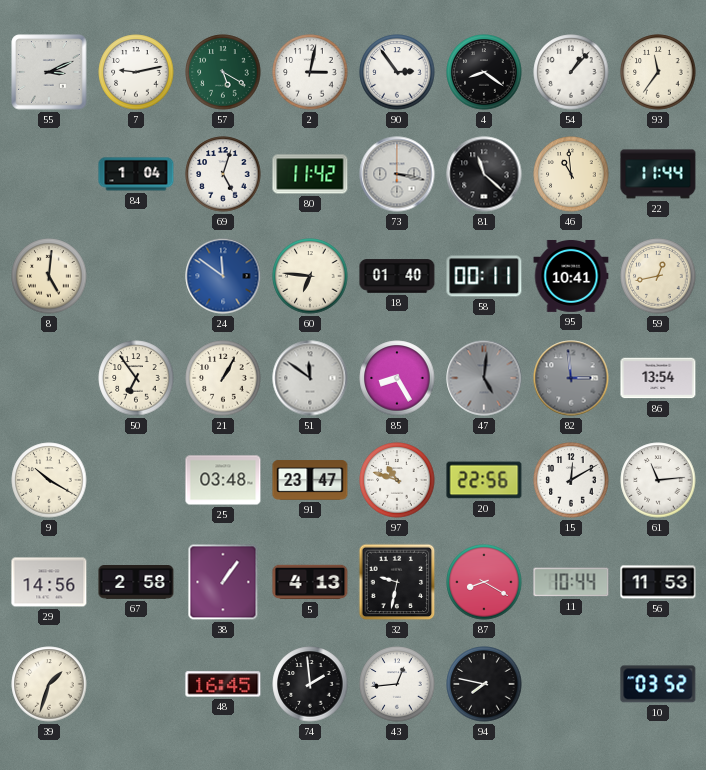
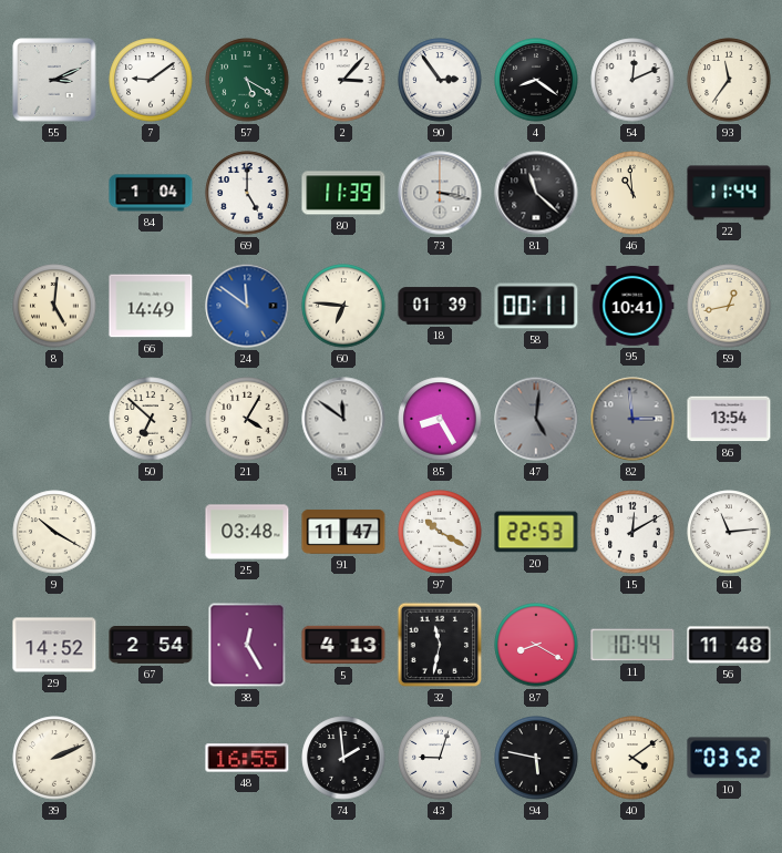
7: 9:13 -> 9:09
2: 3:02 -> 3:07
54: 1:07 -> 12:11
69: 5:03 -> 5:00
80: 11:42 -> 11:39
66: none -> 14:49
18: 01:40 -> 01:39
50: 6:54 -> 6:52
21: 1:05 -> 4:05
91: 23:47 -> 11:47
97: 10:48 -> 10:20
20: 22:56 -> 22:53
29: 14:56 -> 14:52
67: 2:58 -> 2:54
38: 1:06 -> 12:25
32: 9:32 -> 11:32
56: 11:53 -> 11:48
39: 1:33 -> 2:11
48: 16:45 -> 16:55
43: 12:44 -> 9:03
94: 7:47 -> 5:47
40: none -> 4:09
